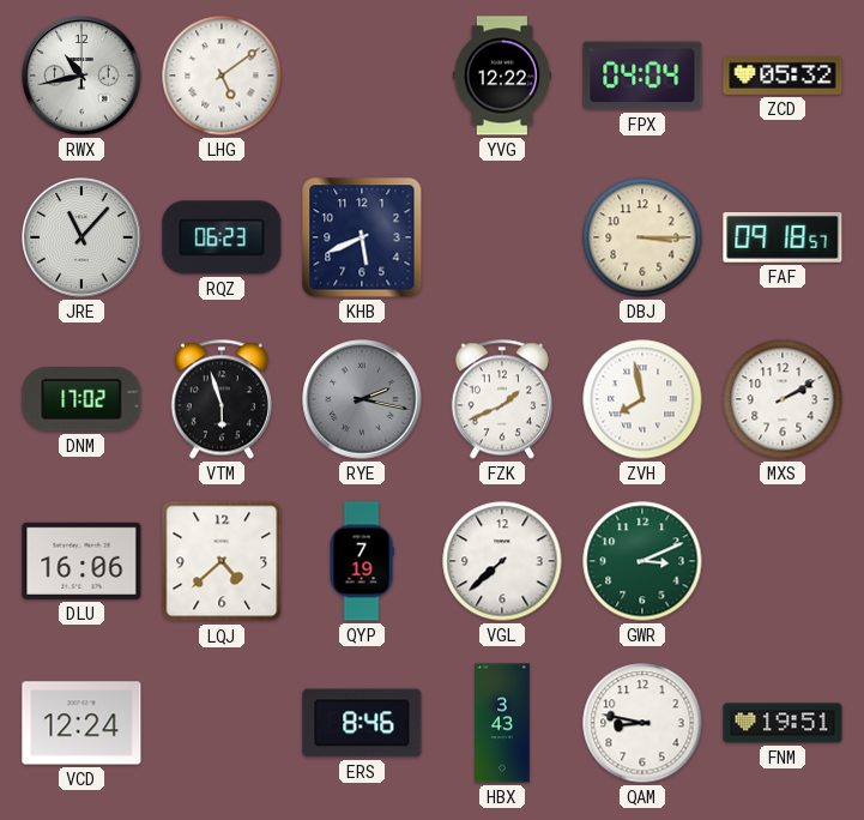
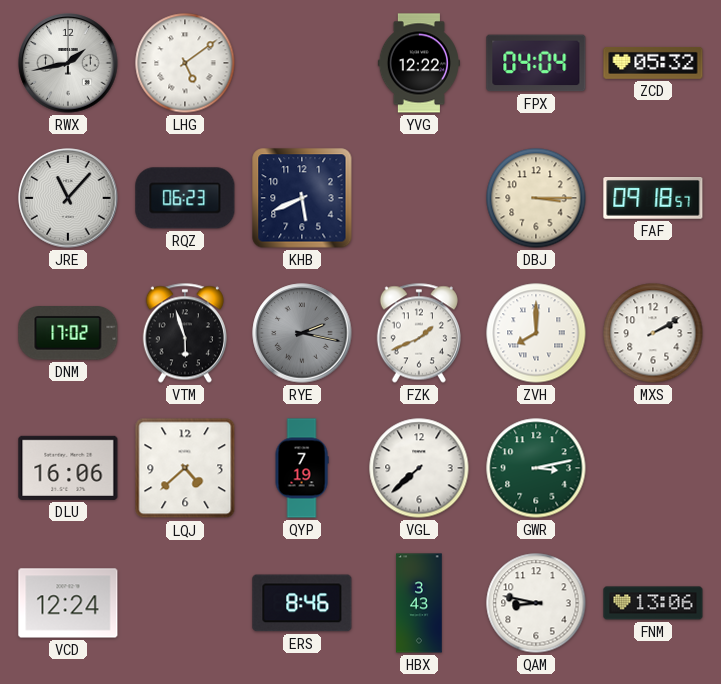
RWX: 10:43 -> 1:43
ZVH: 7:58 -> 8:00
GWR: 3:11 -> 3:13
FNM: 19:51 -> 13:06
